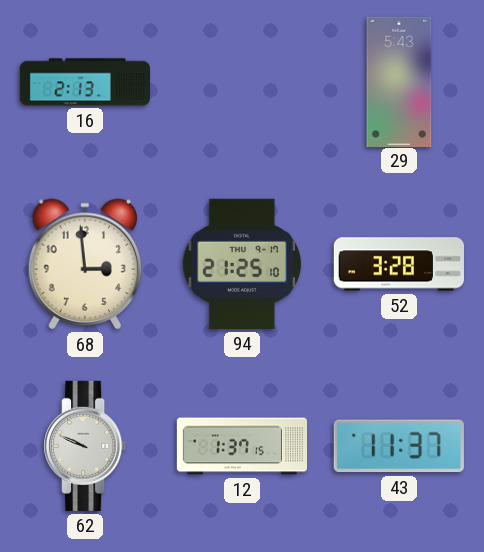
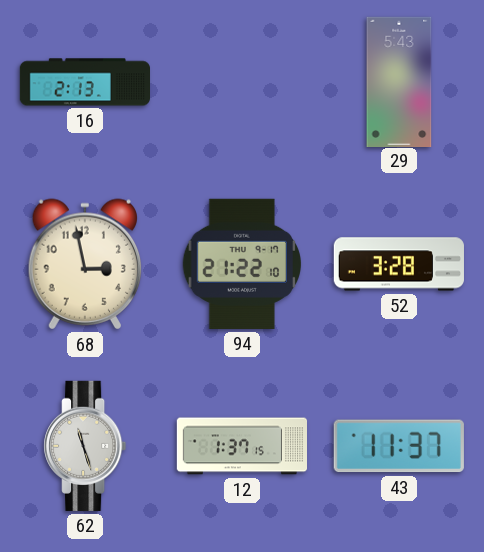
68: 2:59 -> 2:58
94: 21:25 -> 21:22
62: 9:49 -> 11:27
